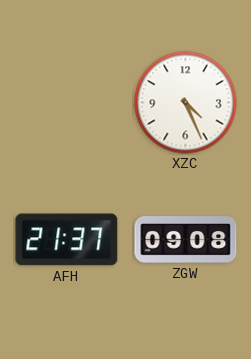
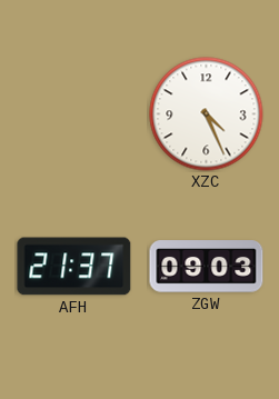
ZGW: 09:08 -> 09:03
